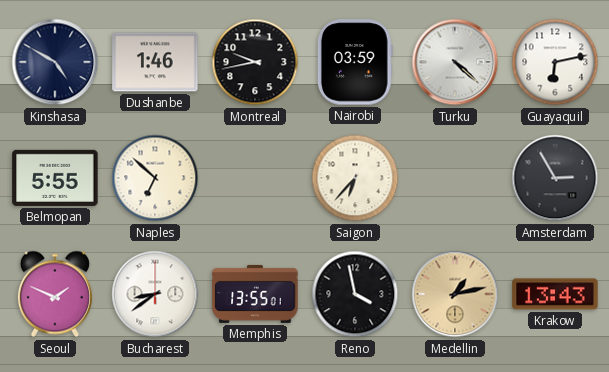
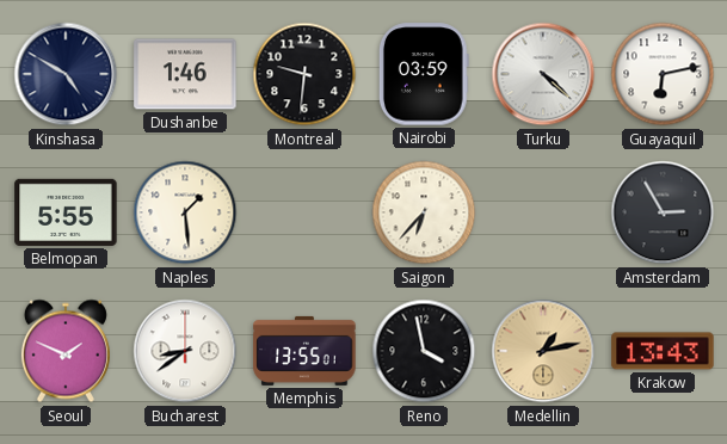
Montreal: 9:43 -> 9:31
Naples: 6:52 -> 1:29
